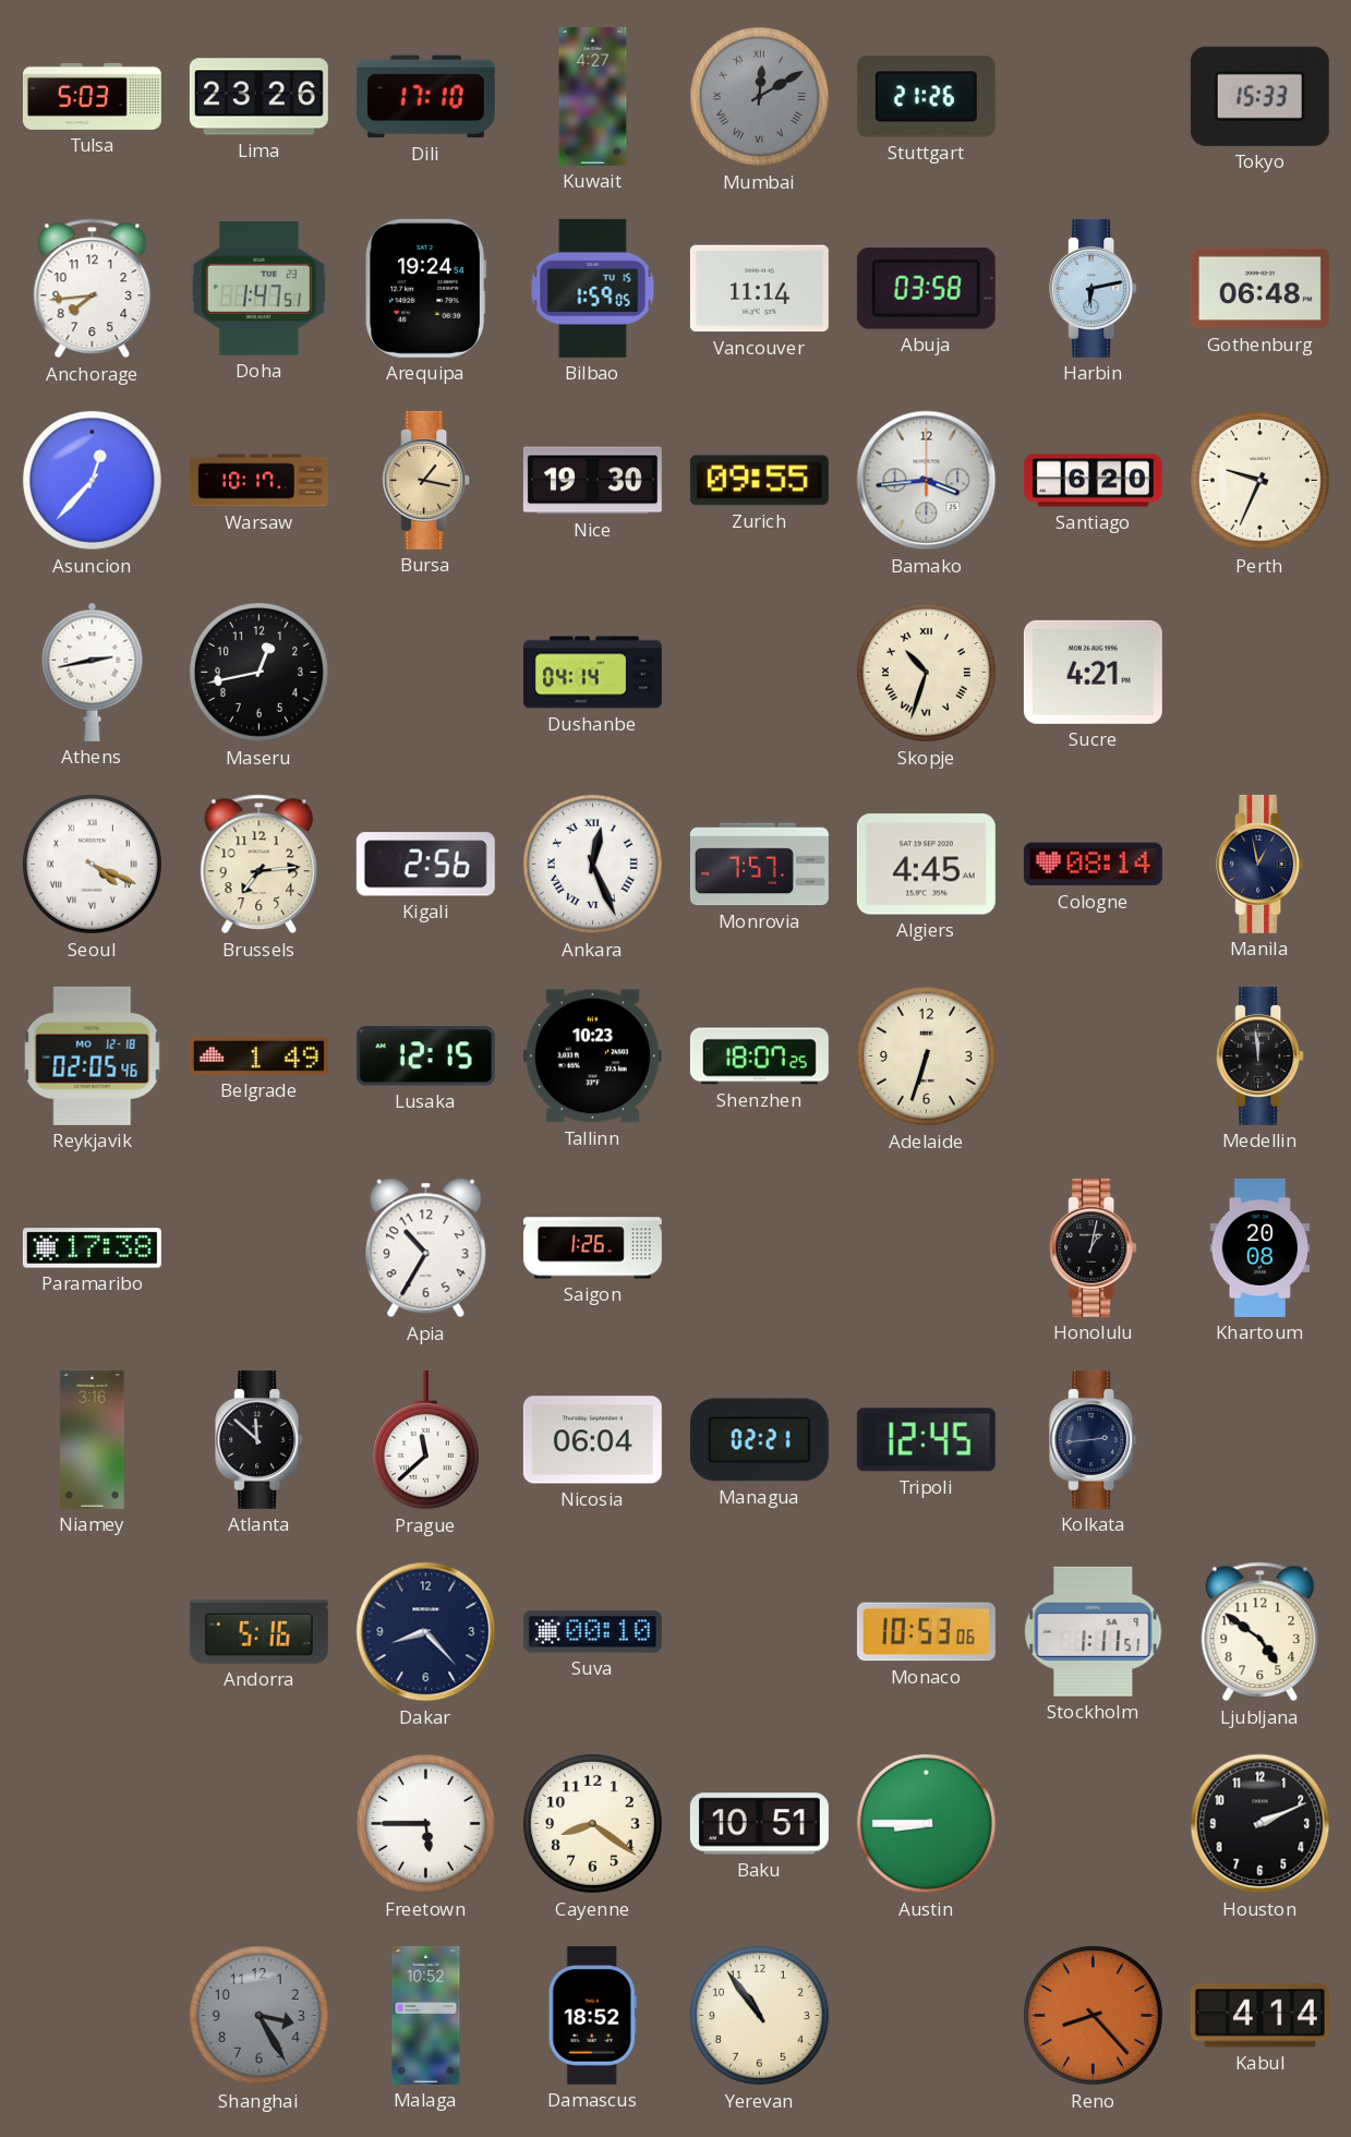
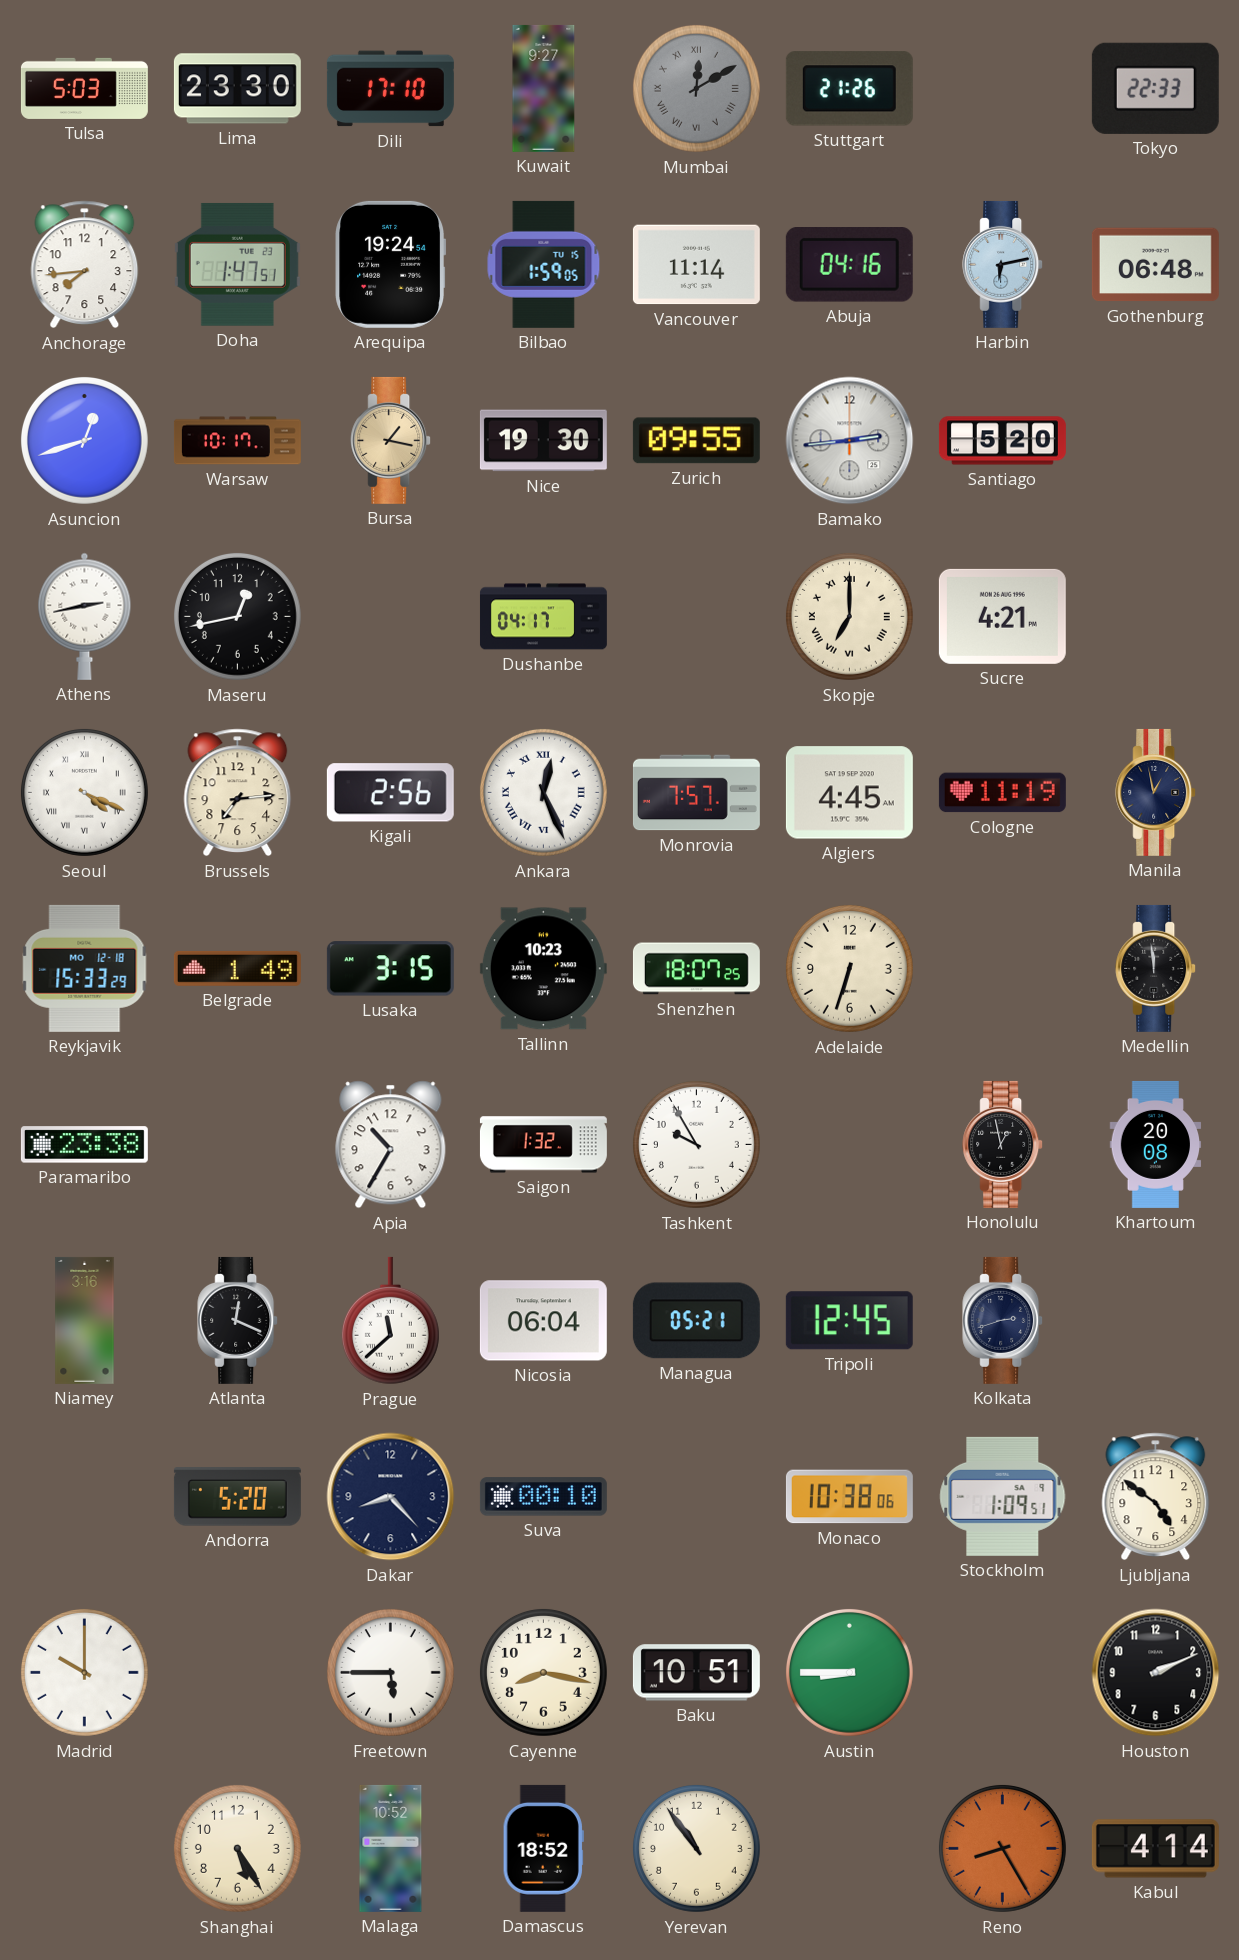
Lima: 23:26 -> 23:30
Kuwait: 4:27 -> 9:27
Tokyo: 15:33 -> 22:33
Abuja: 03:58 -> 04:16
Asuncion: 12:37 -> 12:42
Bamako: 3:44 -> 2:44
Santiago: 6:20 -> 5:20
Perth: 9:34 -> none
Dushanbe: 04:14 -> 04:17
Skopje: 10:33 -> 7:00
Cologne: 08:14 -> 11:19
Reykjavik: 02:05 -> 15:33
Lusaka: 12:15 -> 3:15
Paramaribo: 17:38 -> 23:38
Saigon: 1:26 -> 1:32
Tashkent: none -> 9:55
Honolulu: 1:02 -> 12:58
Atlanta: 11:52 -> 12:19
Managua: 02:21 -> 05:21
Kolkata: 2:44 -> 2:42
Andorra: 5:16 -> 5:20
Monaco: 10:53 -> 10:38
Stockholm: 1:11 -> 1:09
Madrid: none -> 10:00
Cayenne: 8:21 -> 8:17
Shanghai: 3:25 -> 5:25
Shanghai dial: grey -> cream
Reno: 8:23 -> 8:25
